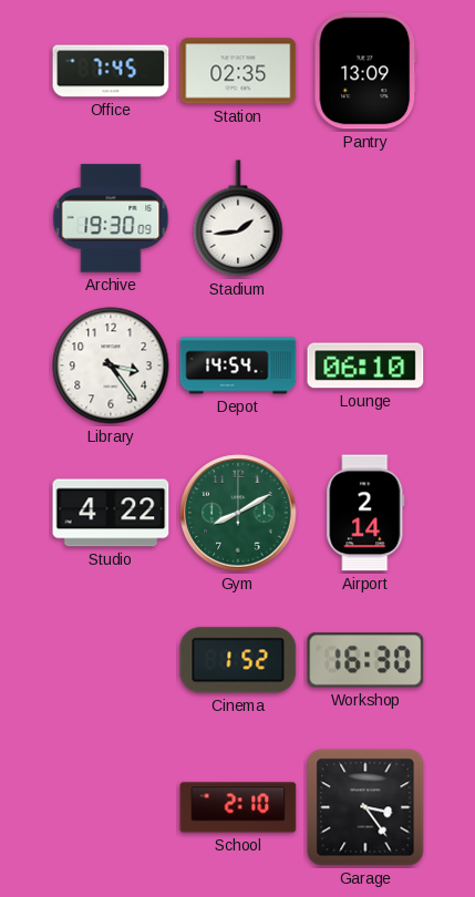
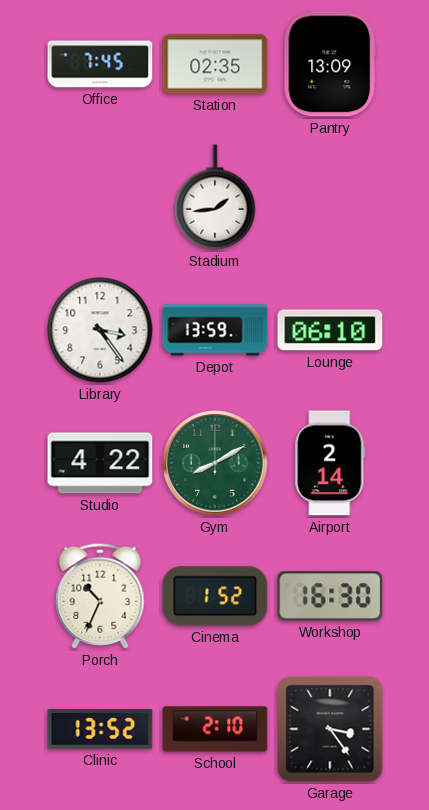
Archive: 19:30 -> none
Depot: 14:54 -> 13:59
Porch: none -> 10:34
Clinic: none -> 13:52
